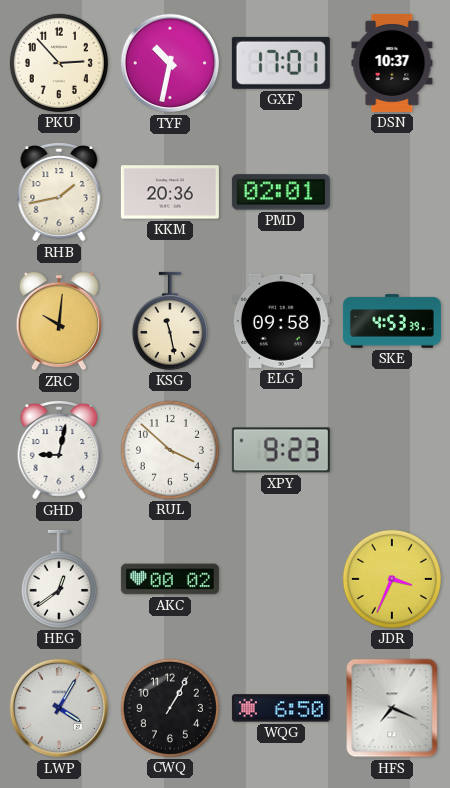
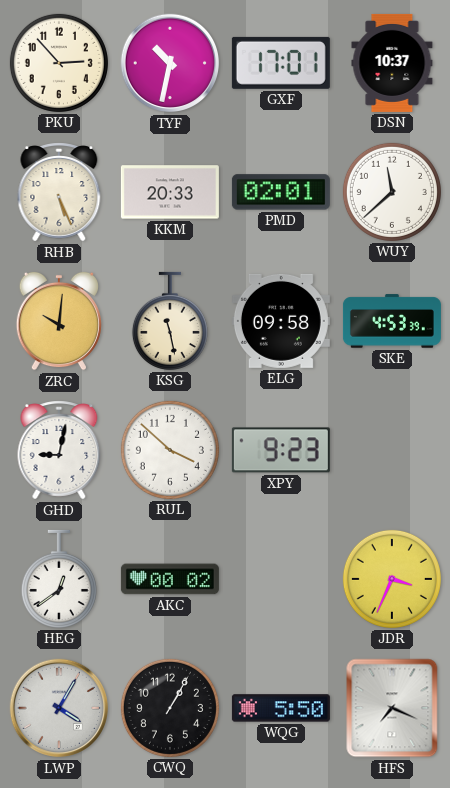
RHB: 1:43 -> 5:26
KKM: 20:36 -> 20:33
WUY: none -> 11:38
WQG: 6:50 -> 5:50
